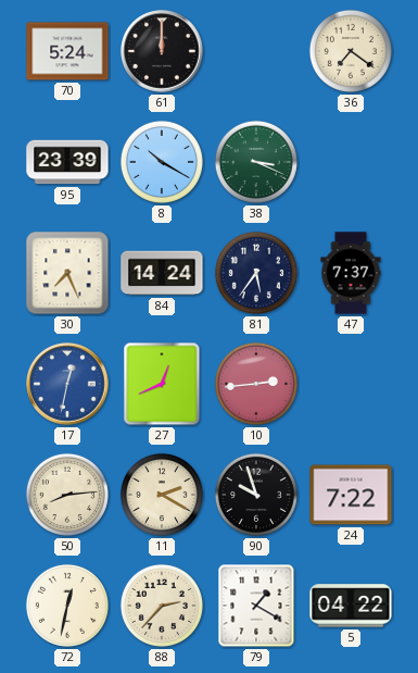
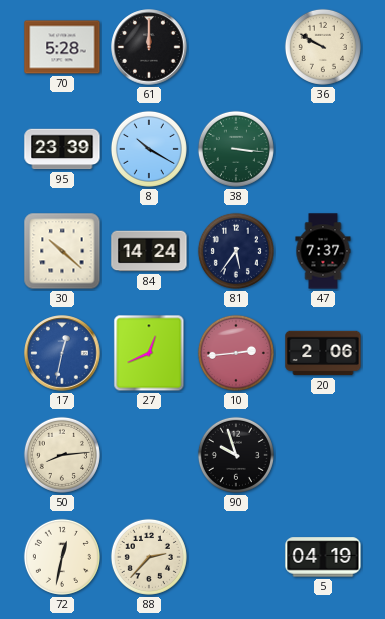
70: 5:24 -> 5:28
36: 7:21 -> 9:50
38: 3:19 -> 3:16
30: 7:26 -> 10:22
20: none -> 2:06
11: 2:20 -> none
24: 7:22 -> none
79: 1:20 -> none
5: 04:22 -> 04:19
